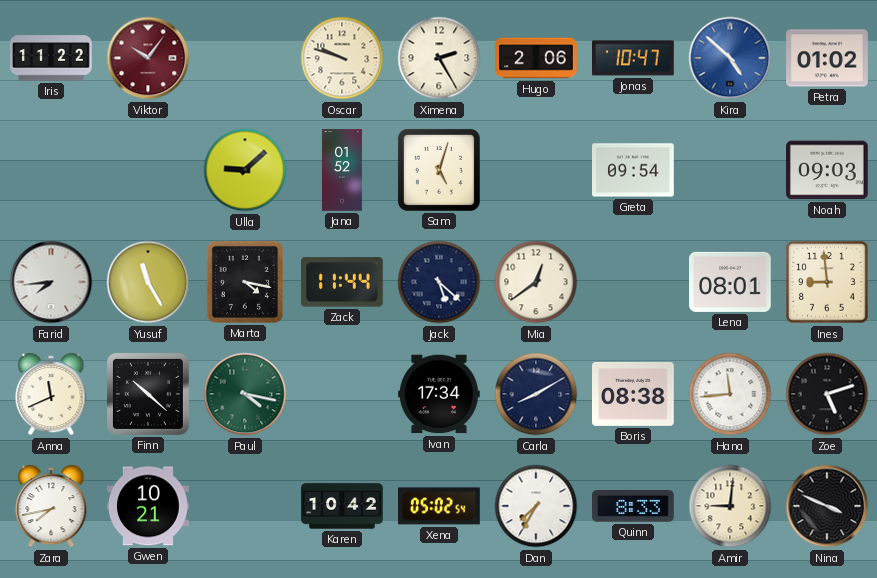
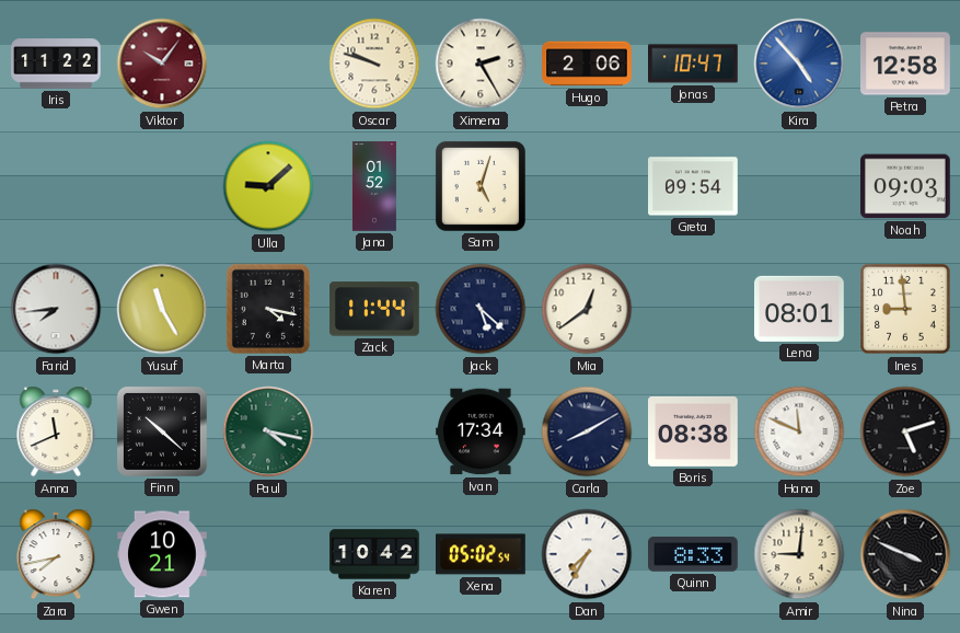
Kira: 4:52 -> 4:53
Petra: 01:02 -> 12:58
Hana: 11:44 -> 11:49
